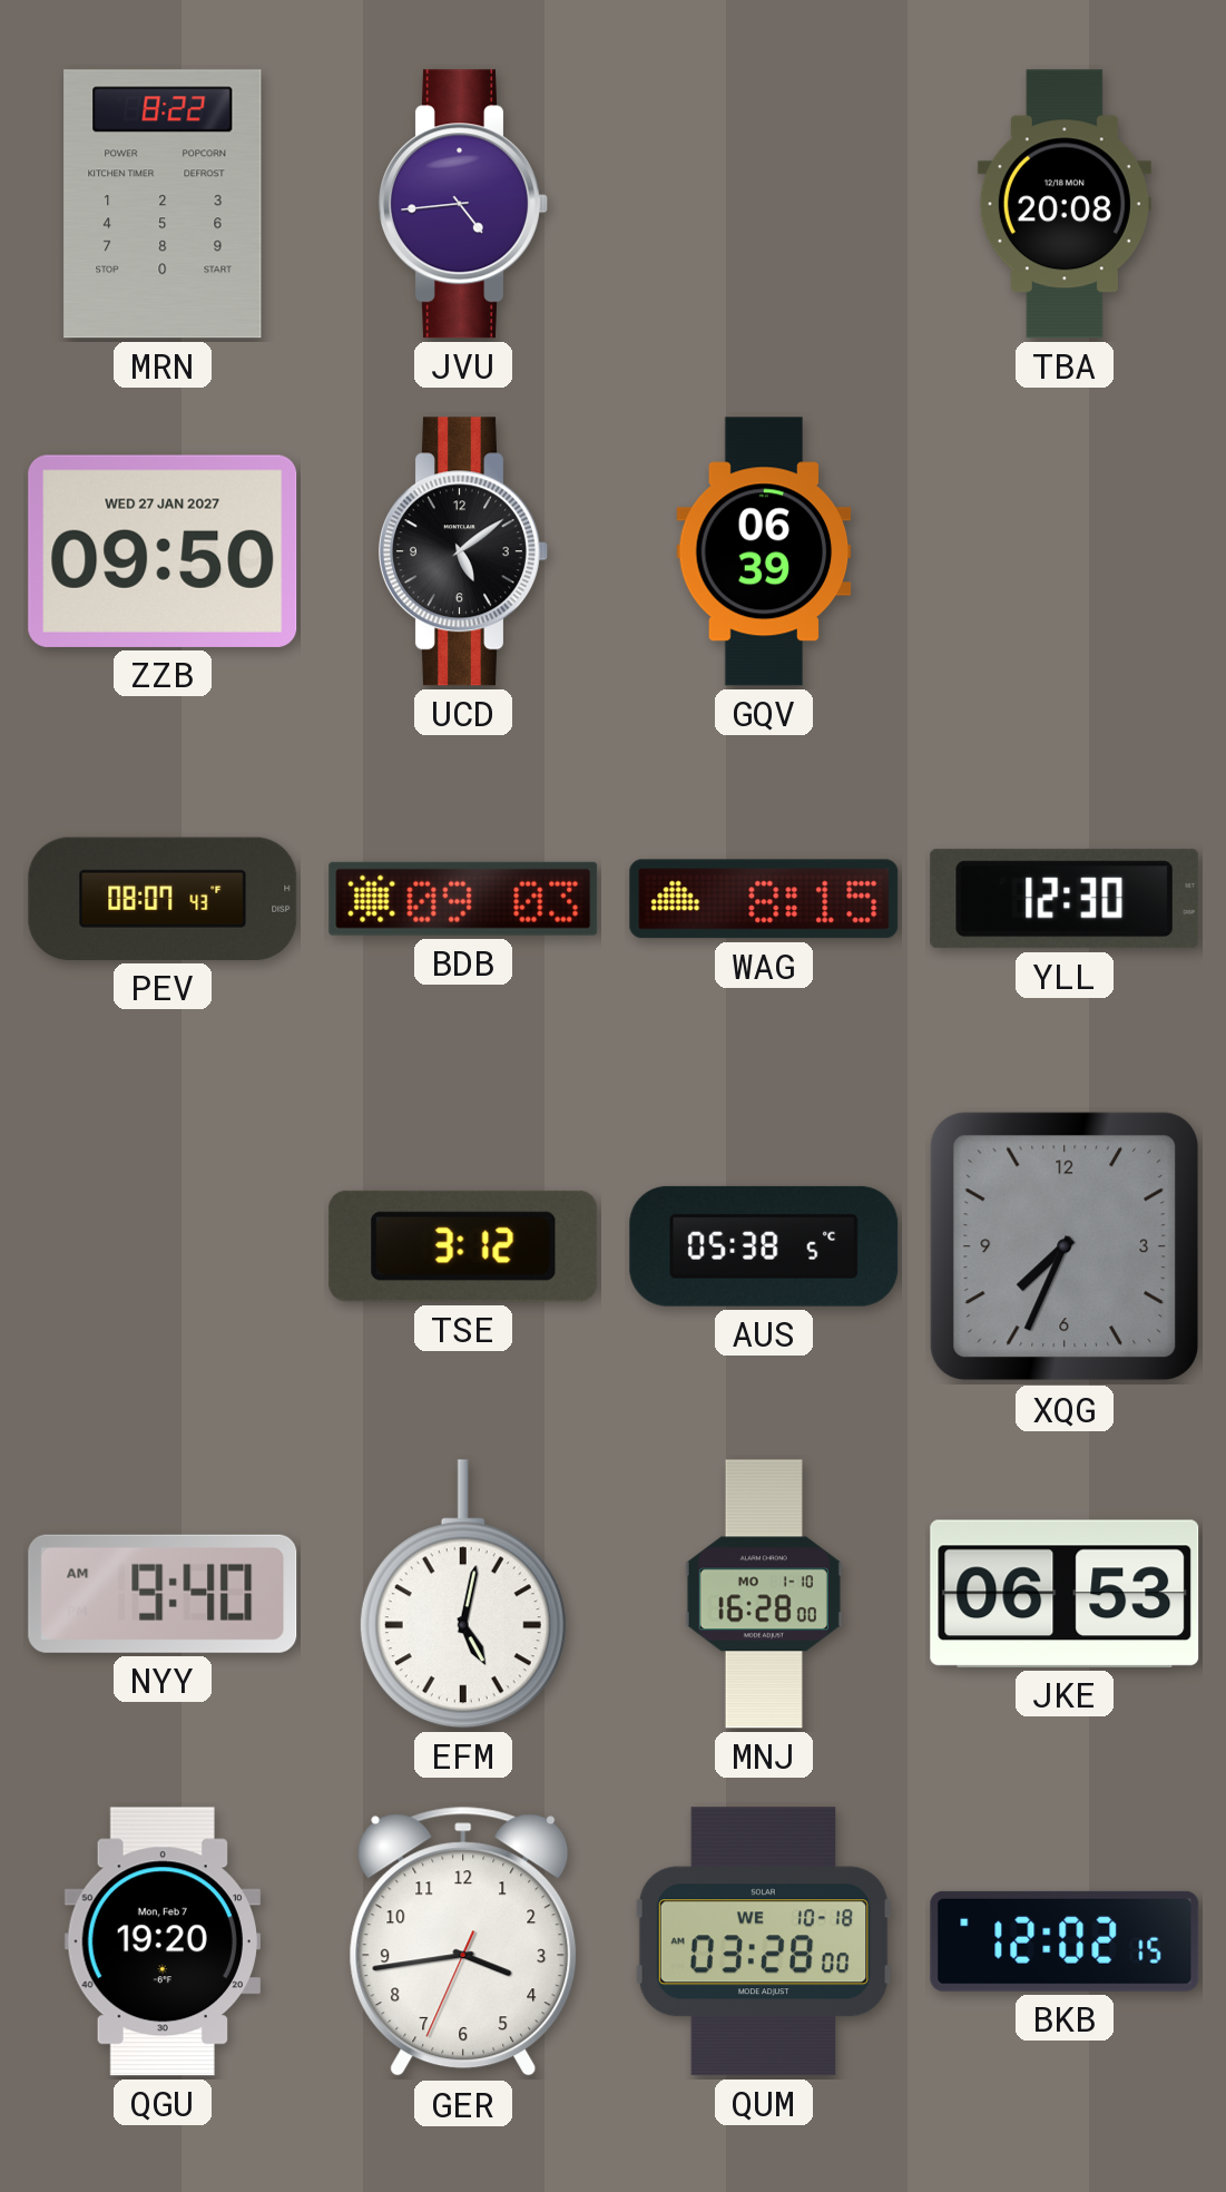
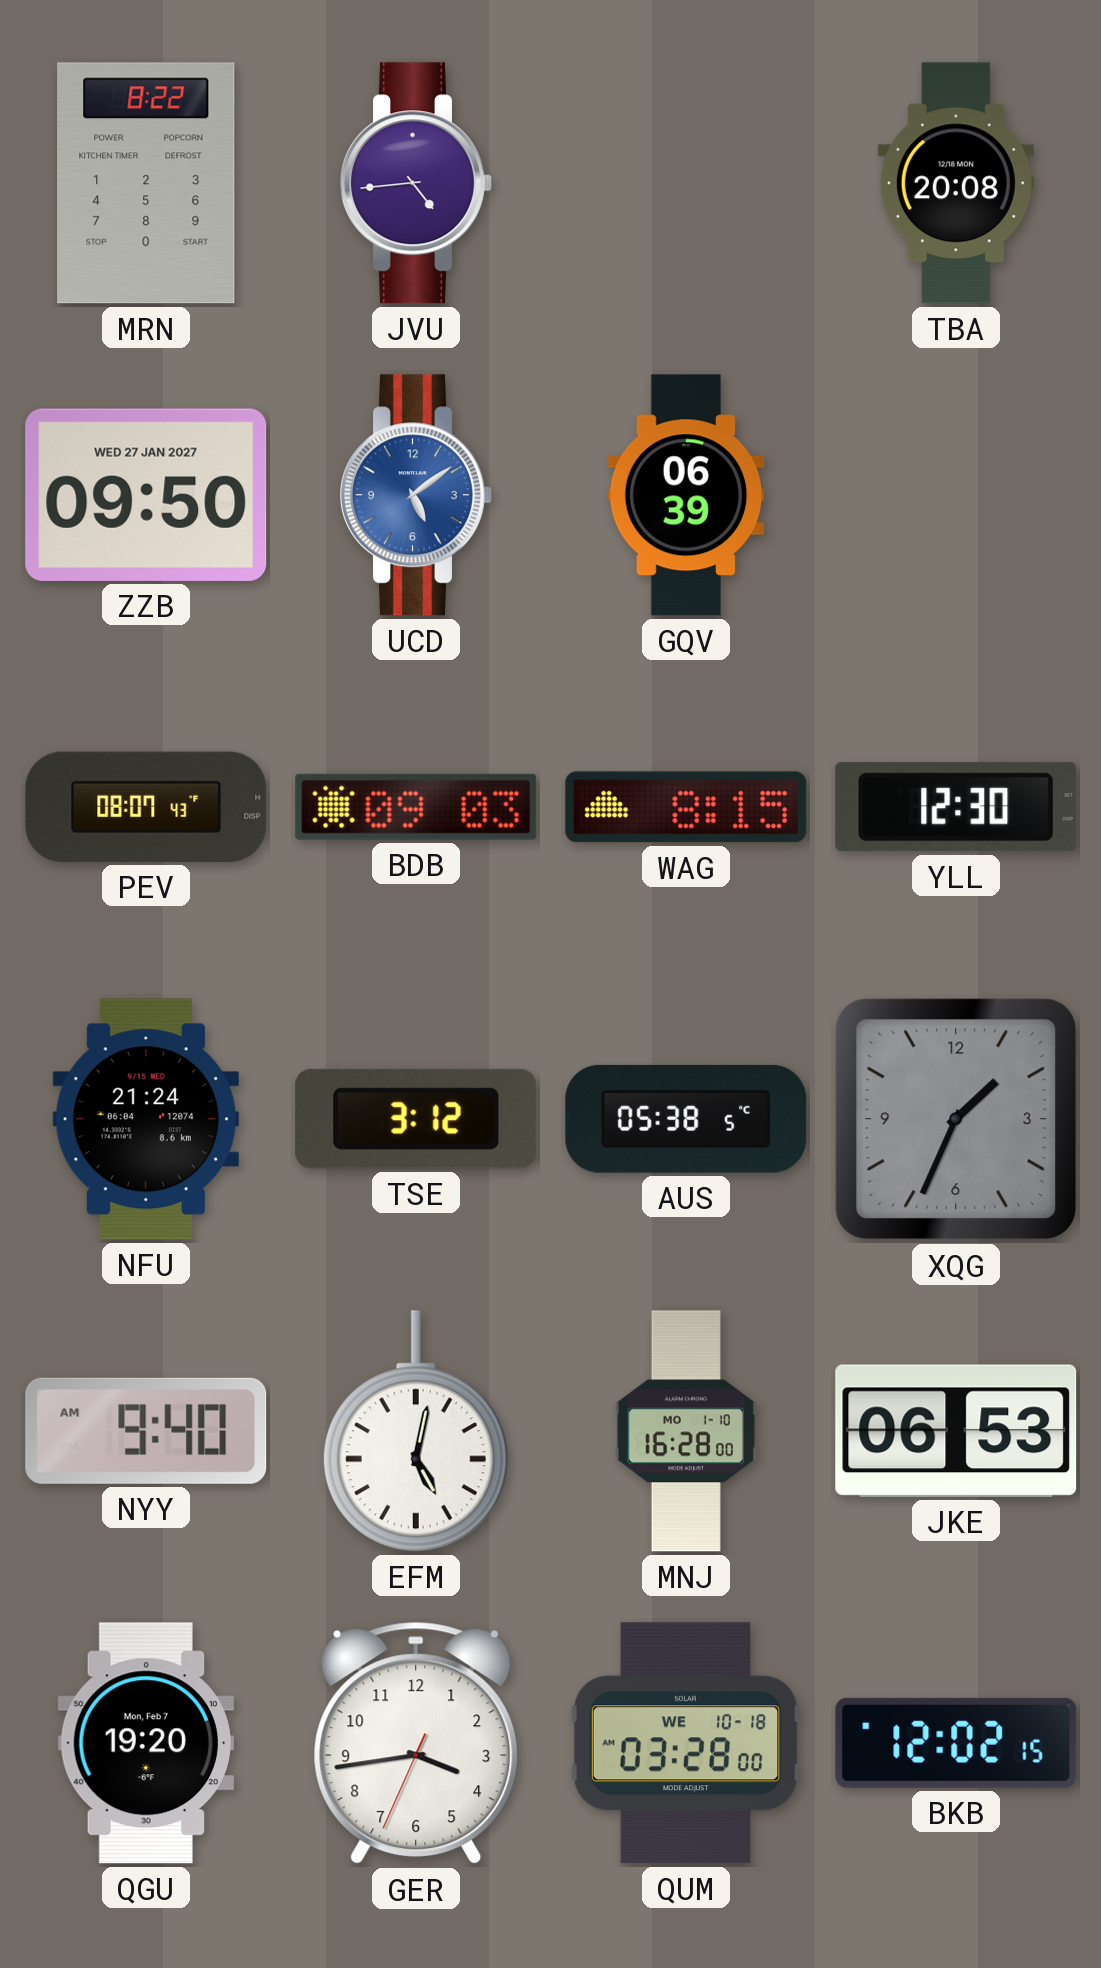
UCD dial: black -> blue
NFU: none -> 21:24
XQG: 7:34 -> 1:34
